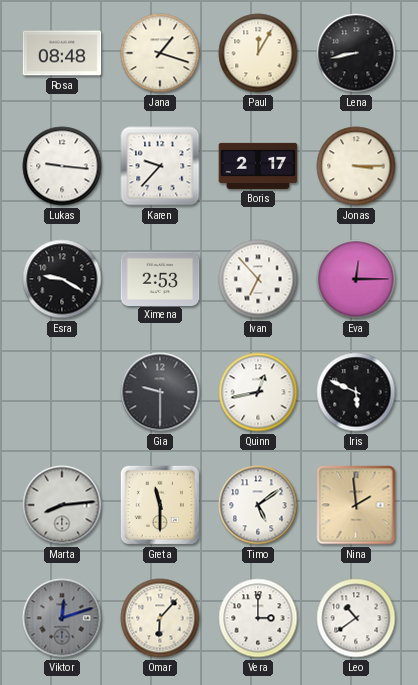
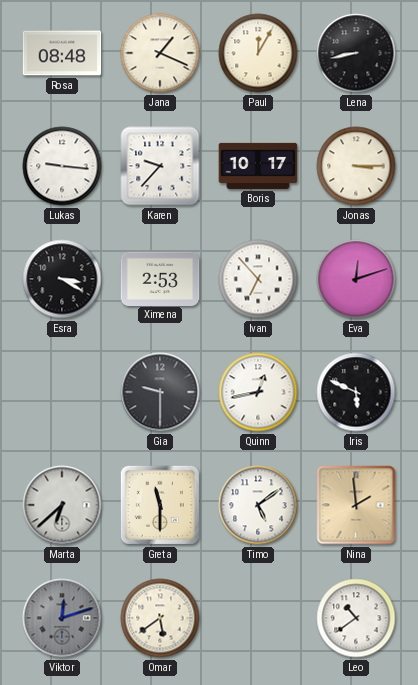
Jana: 1:18 -> 1:19
Boris: 2:17 -> 10:17
Esra: 9:20 -> 3:20
Eva: 12:15 -> 12:12
Marta: 8:14 -> 6:38
Omar: 6:07 -> 5:39
Vera: 3:00 -> none
